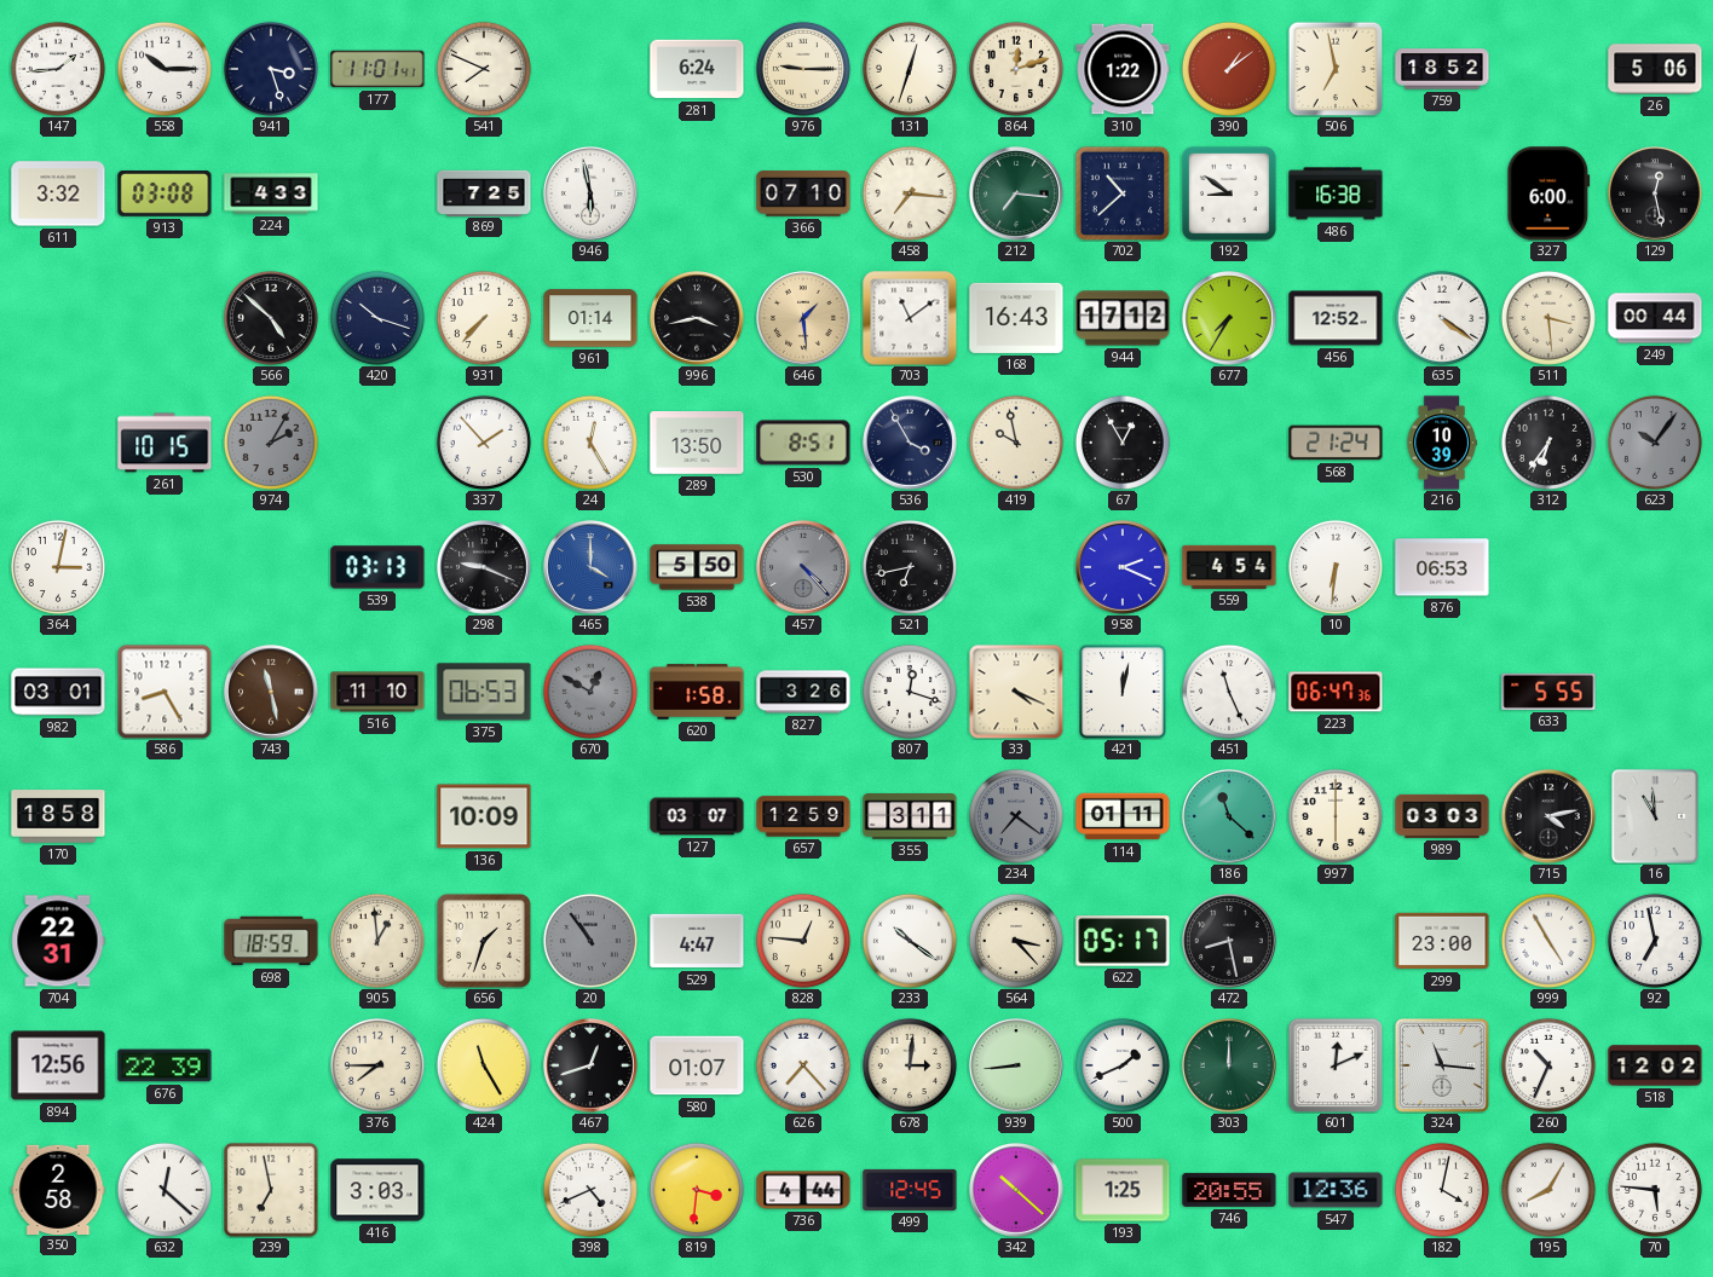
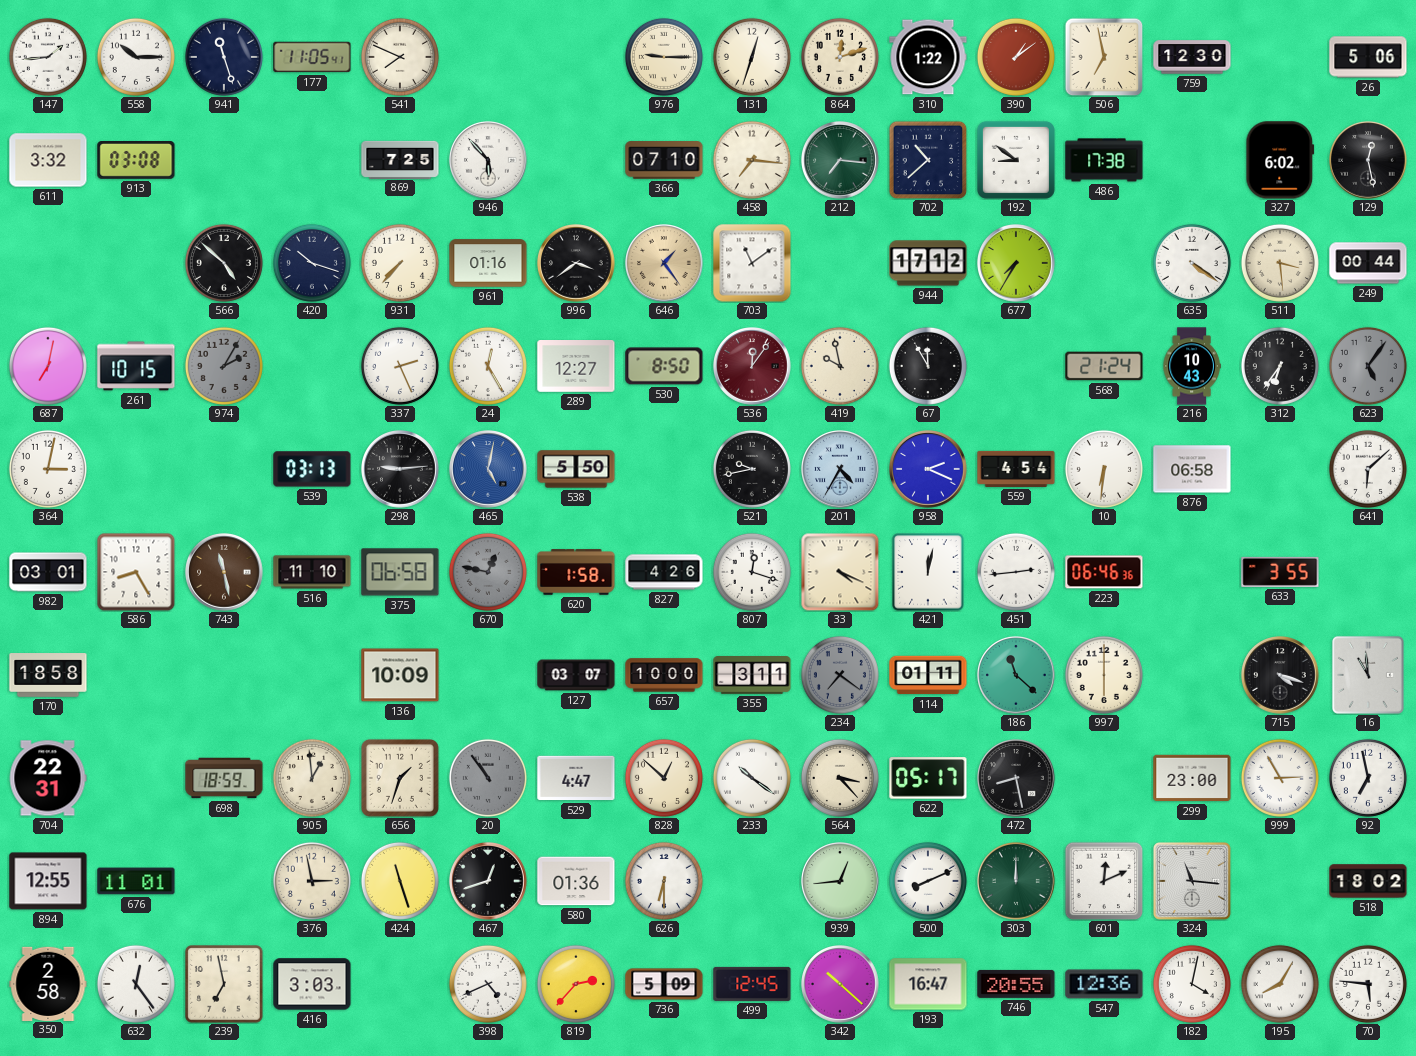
941: 3:27 -> 11:27
177: 11:01 -> 11:05
281: 6:24 -> none
759: 18:52 -> 12:30
224: 4:33 -> none
946: 5:58 -> 5:53
486: 16:38 -> 17:38
327: 6:00 -> 6:02
961: 01:14 -> 01:16
996: 3:43 -> 3:39
646: 1:29 -> 1:24
168: 16:43 -> none
456: 12:52 -> none
687: none -> 7:02
337: 1:53 -> 2:26
289: 13:50 -> 12:27
530: 8:51 -> 8:50
536: 3:55 -> 12:06
536 dial: navy -> burgundy
67: 12:55 -> 11:55
216: 10:39 -> 10:43
623: 10:06 -> 5:06
298: 9:19 -> 9:14
465: 4:00 -> 5:02
457: 4:23 -> none
521: 6:43 -> 9:43
201: none -> 4:35
876: 06:53 -> 06:58
641: none -> 6:08
375: 06:53 -> 06:58
670: 12:50 -> 12:47
827: 3:26 -> 4:26
451: 11:26 -> 2:44
223: 06:47 -> 06:46
633: 5:55 -> 3:55
657: 12:59 -> 10:00
989: 03:03 -> none
715: 4:13 -> 4:18
828: 12:46 -> 12:52
999: 4:55 -> 2:55
894: 12:56 -> 12:55
676: 22:39 -> 11:01
376: 7:45 -> 2:58
424: 11:25 -> 11:27
580: 01:07 -> 01:36
626: 7:23 -> 6:30
678: 3:01 -> none
939: 8:44 -> 12:44
500: 1:41 -> 8:11
260: 10:34 -> none
518: 12:02 -> 18:02
632: 12:22 -> 12:24
819: 3:31 -> 2:37
736: 4:44 -> 5:09
193: 1:25 -> 16:47
